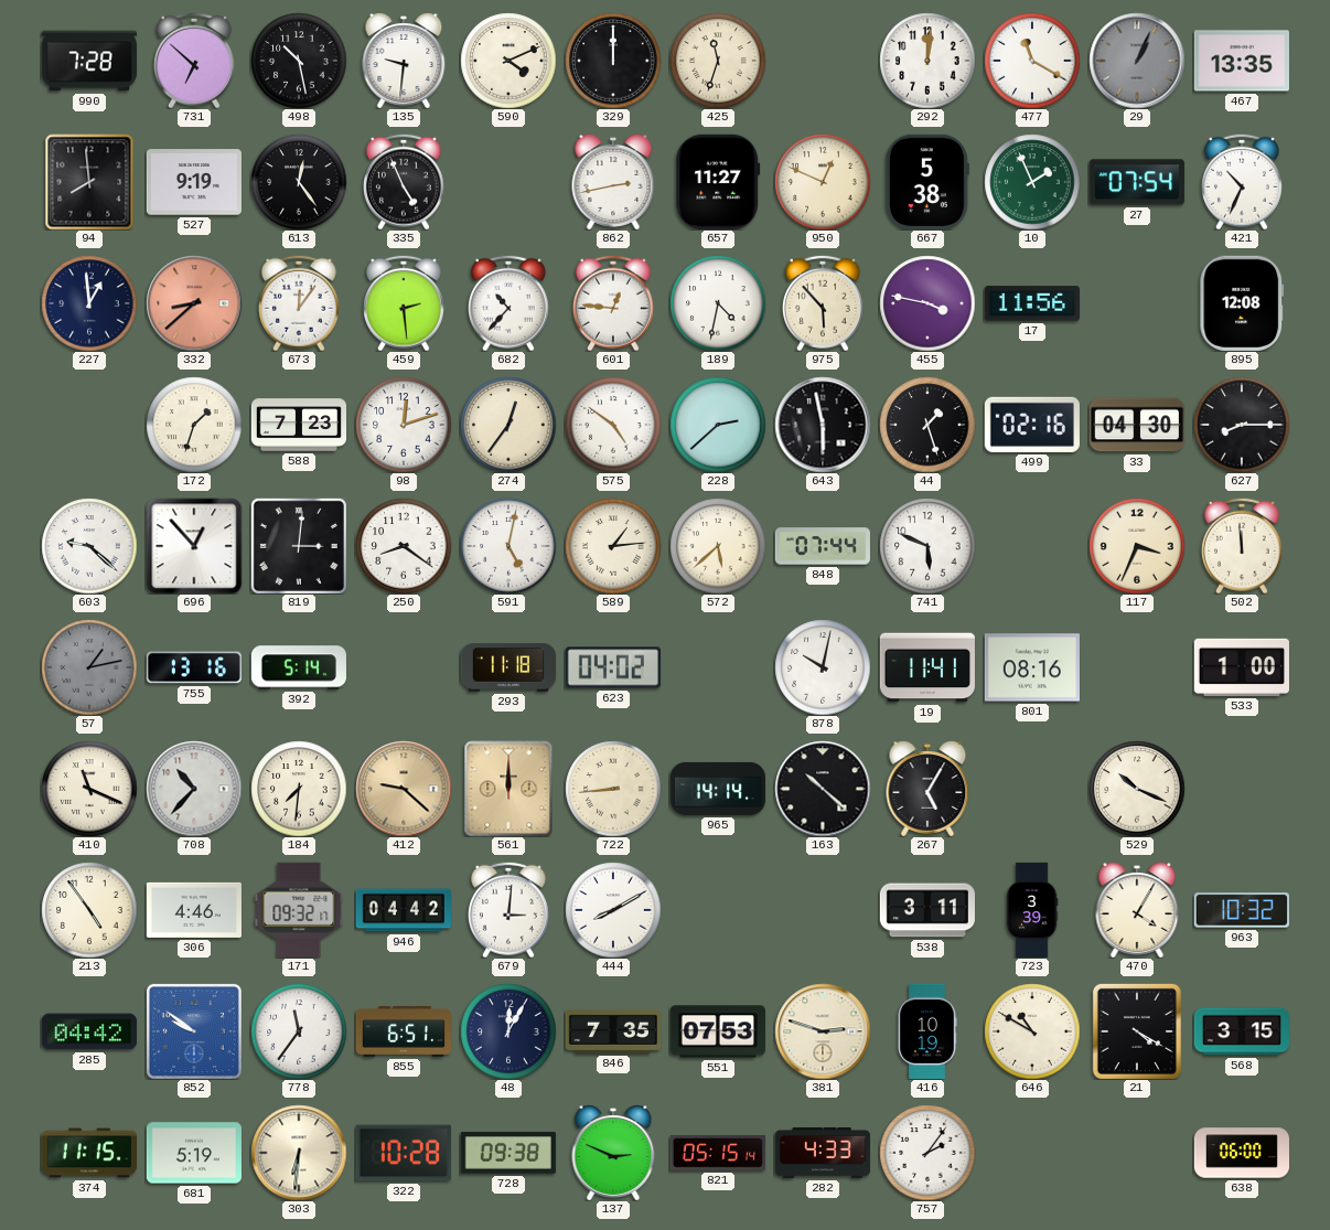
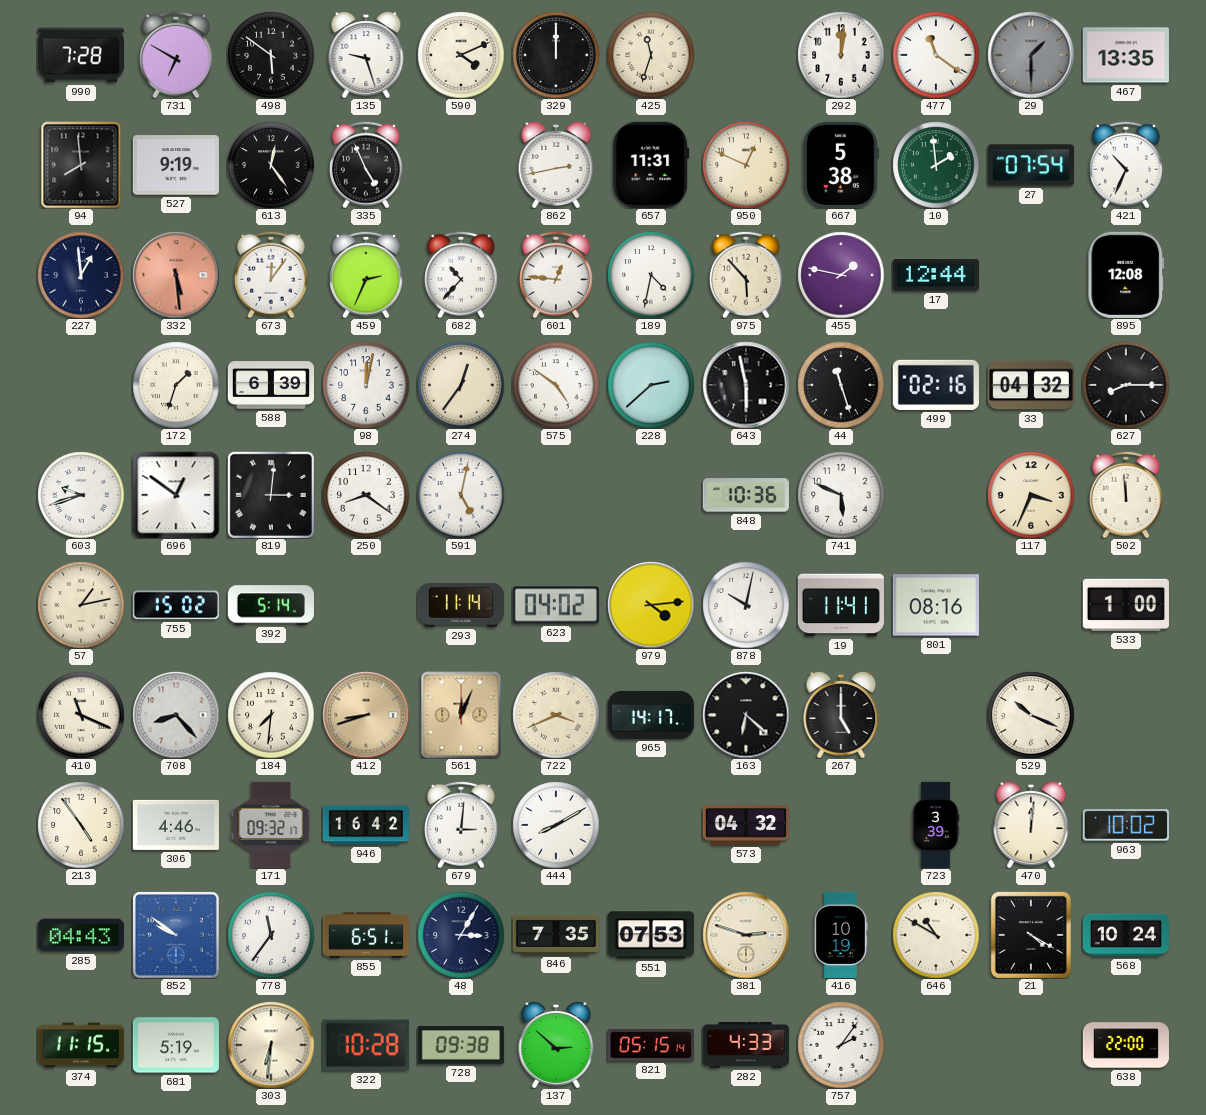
731: 6:52 -> 6:50
498: 10:28 -> 5:51
135: 9:31 -> 9:27
477: 11:20 -> 11:21
29: 1:04 -> 1:30
657: 11:27 -> 11:31
10: 1:56 -> 1:59
332: 8:38 -> 5:29
459: 2:29 -> 2:34
455: 3:47 -> 1:47
17: 11:56 -> 12:44
588: 7:23 -> 6:39
98: 12:12 -> 12:02
44: 1:27 -> 11:27
33: 04:30 -> 04:32
603: 9:22 -> 9:42
696: 12:53 -> 12:51
589: 1:14 -> none
572: 5:38 -> none
848: 07:44 -> 10:36
57 dial: grey -> cream
755: 13:16 -> 15:02
293: 11:18 -> 11:14
979: none -> 4:14
708: 10:37 -> 8:23
412: 9:22 -> 8:42
561: 12:00 -> 12:04
722: 8:44 -> 3:41
965: 14:14 -> 14:17
163: 10:22 -> 6:22
267: 5:05 -> 5:00
946: 04:42 -> 16:42
573: none -> 04:32
538: 3:11 -> none
470: 4:05 -> 12:01
963: 10:32 -> 10:02
285: 04:42 -> 04:43
48: 12:05 -> 3:05
568: 3:15 -> 10:24
137: 2:49 -> 2:52
638: 06:00 -> 22:00
